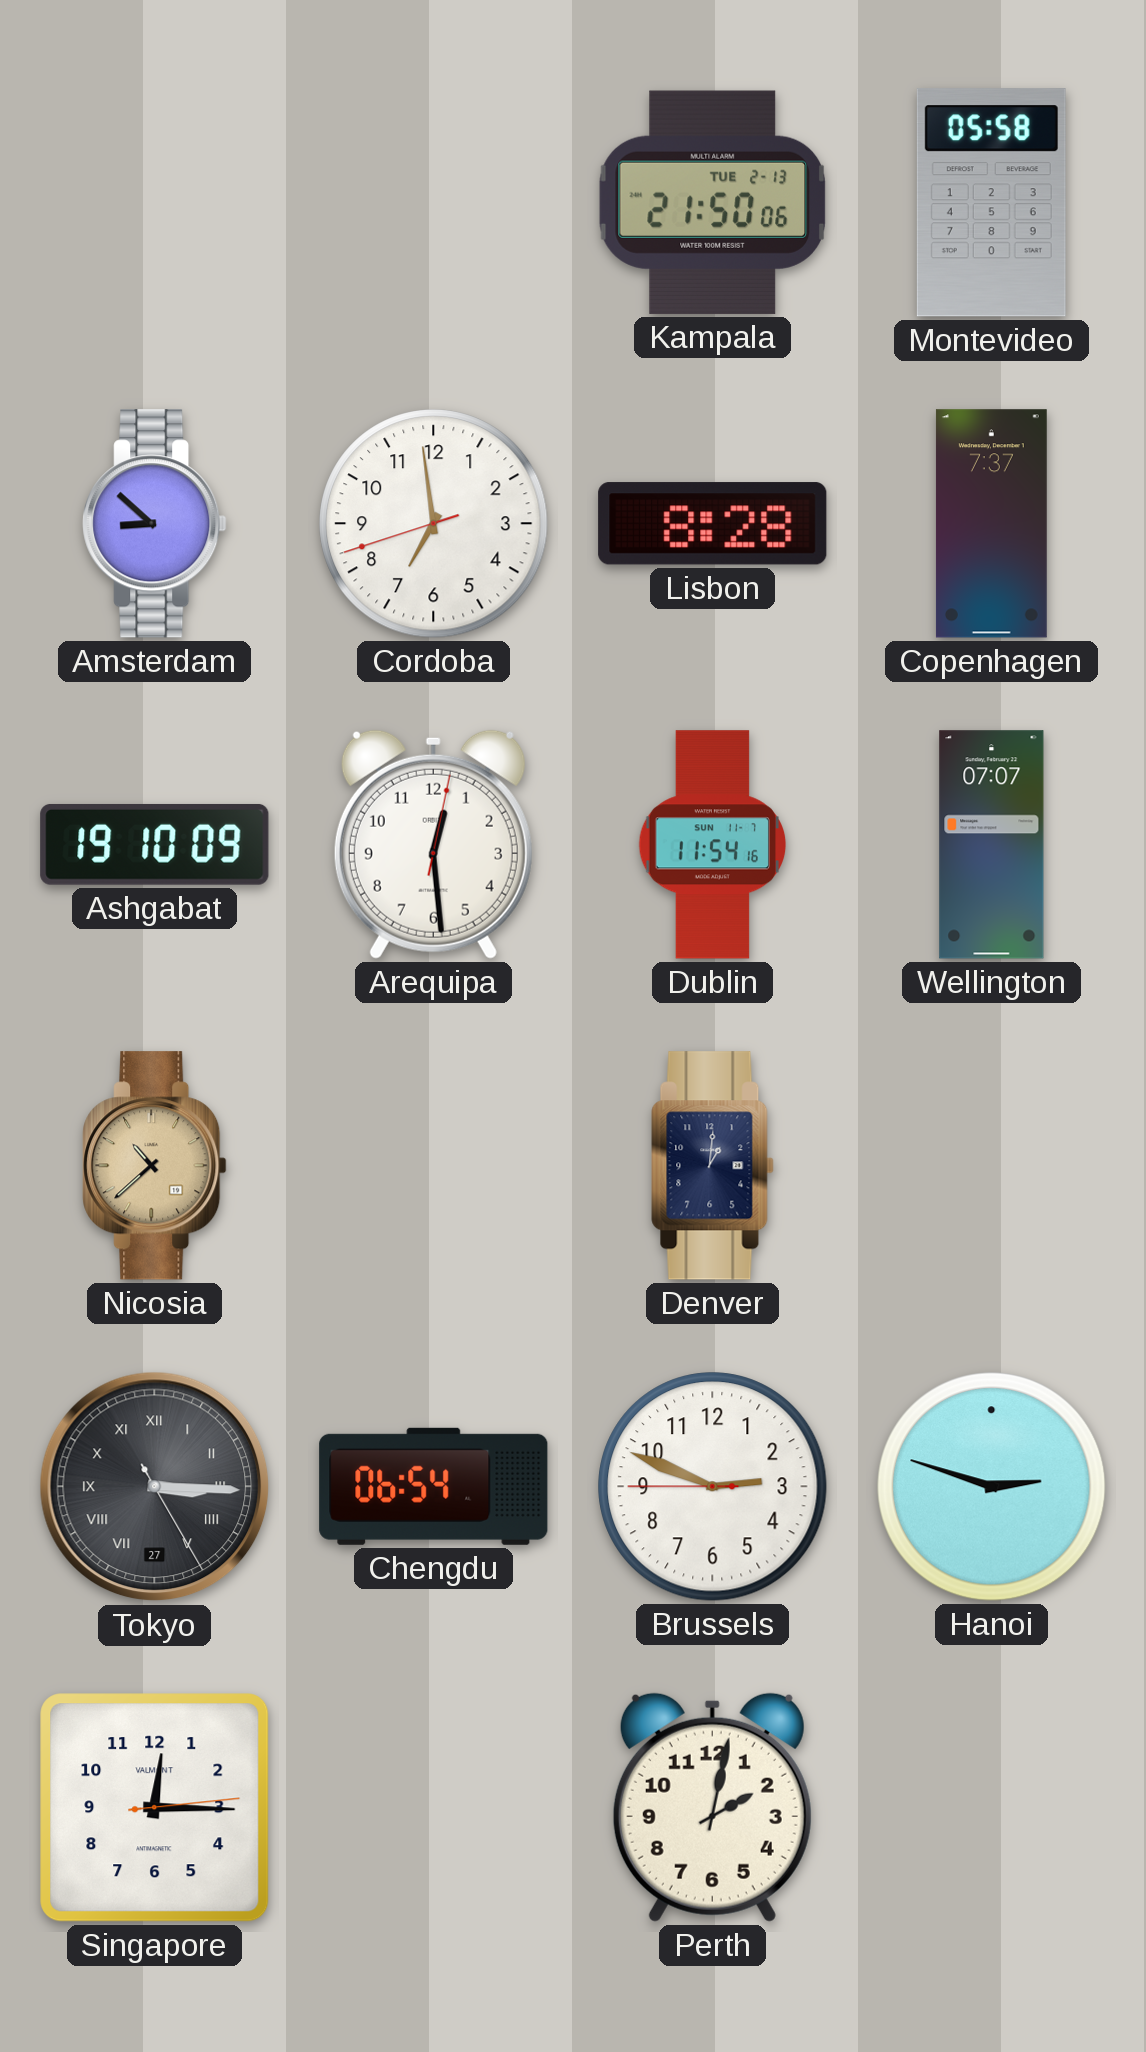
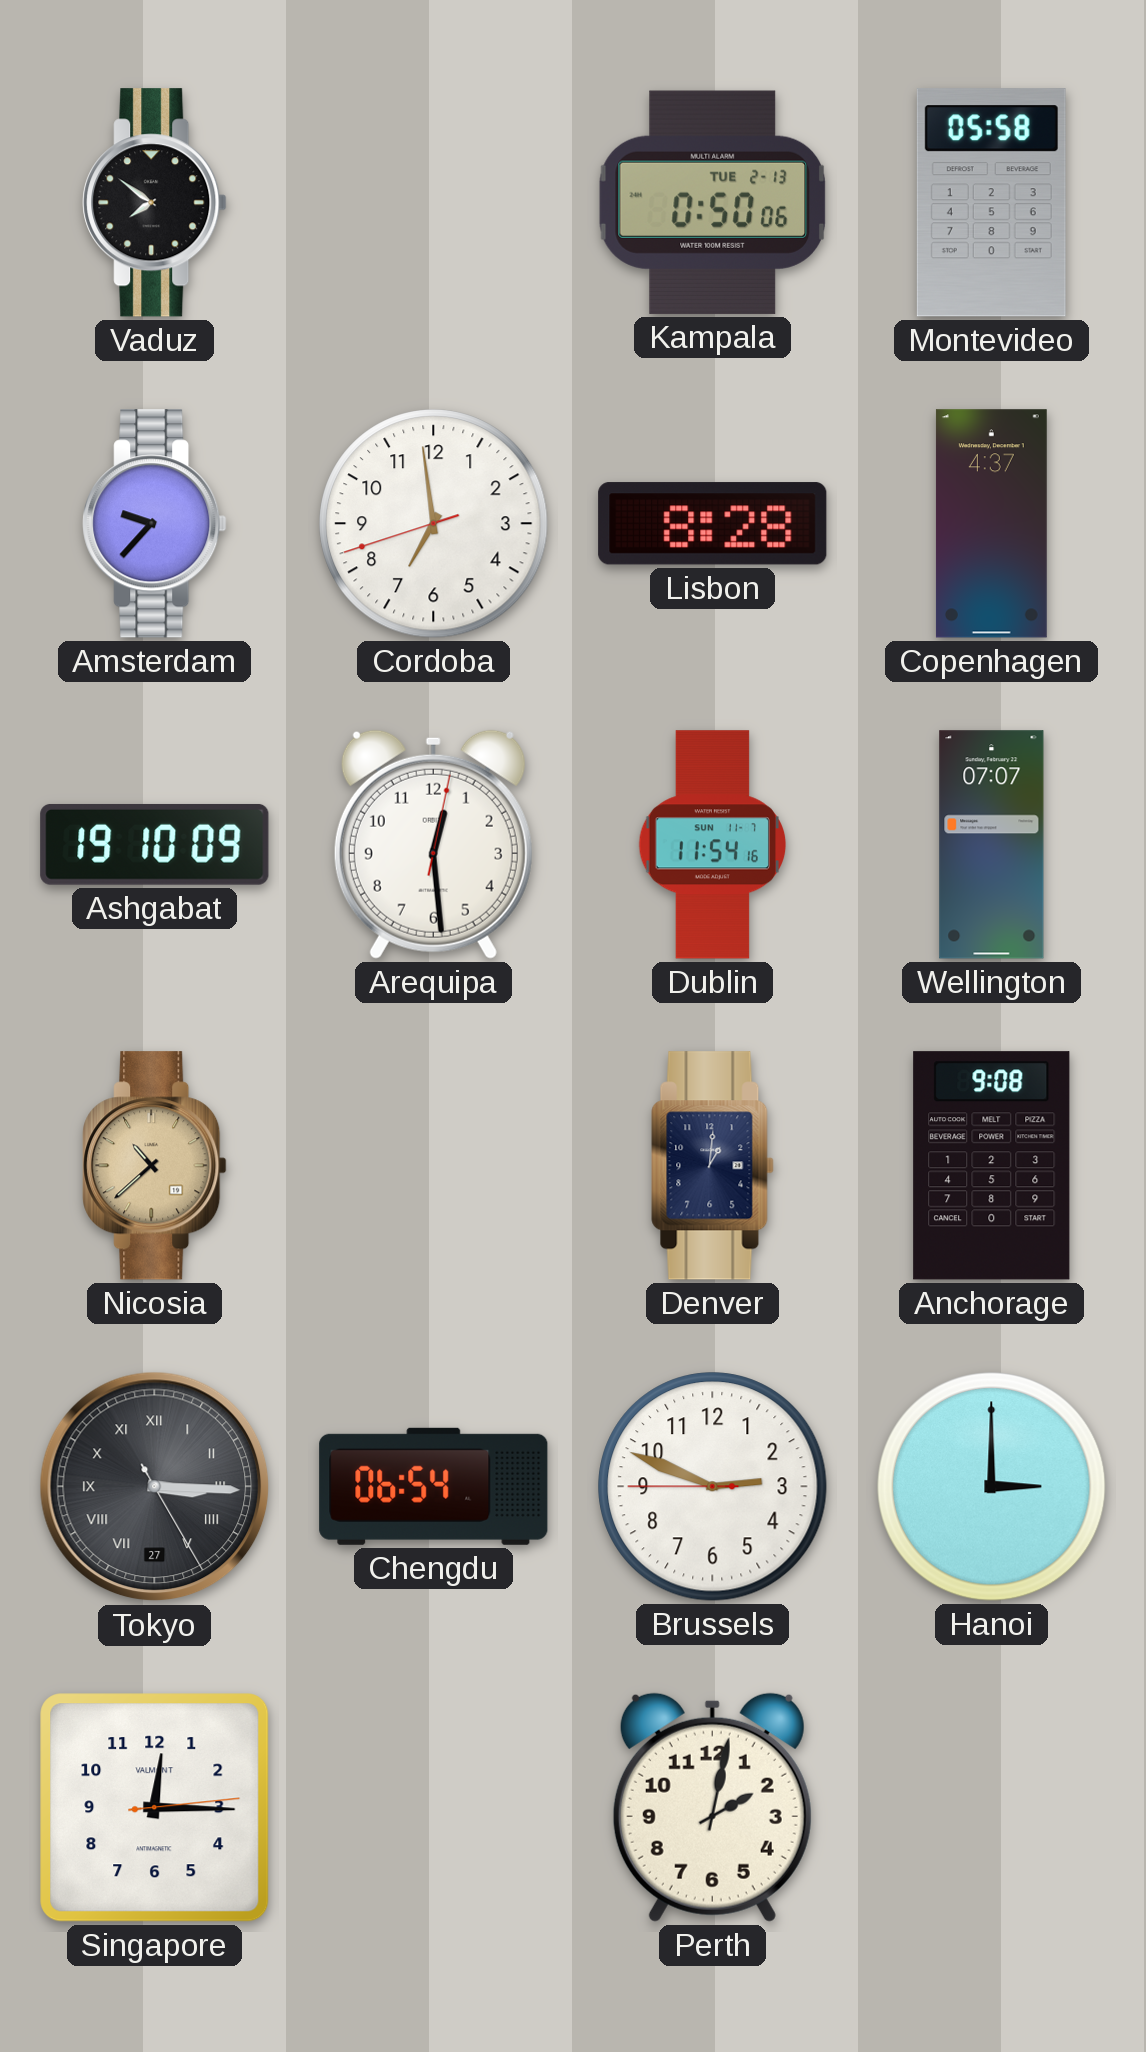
Vaduz: none -> 7:51
Kampala: 21:50 -> 0:50
Amsterdam: 8:52 -> 9:37
Copenhagen: 7:37 -> 4:37
Anchorage: none -> 9:08
Hanoi: 2:48 -> 3:00
